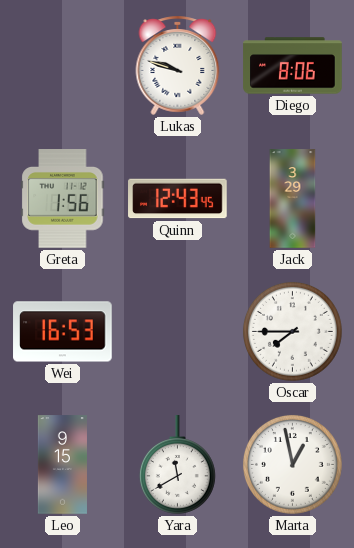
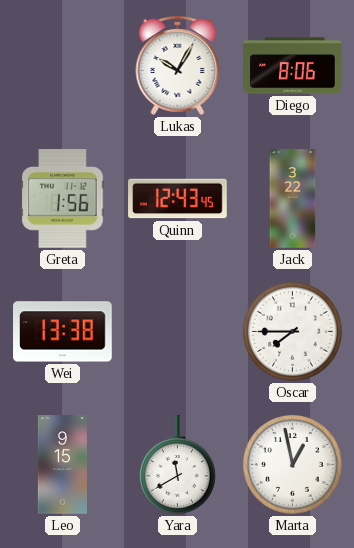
Lukas: 9:48 -> 10:05
Jack: 3:29 -> 3:22
Wei: 16:53 -> 13:38
